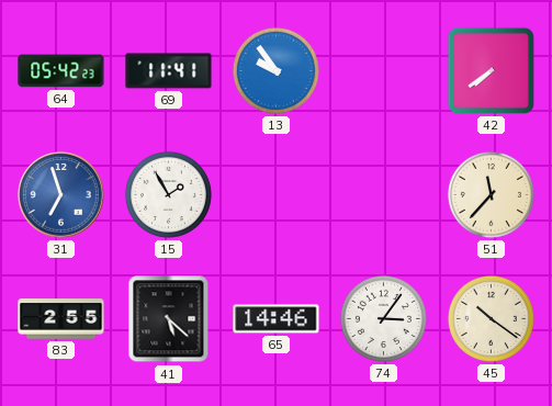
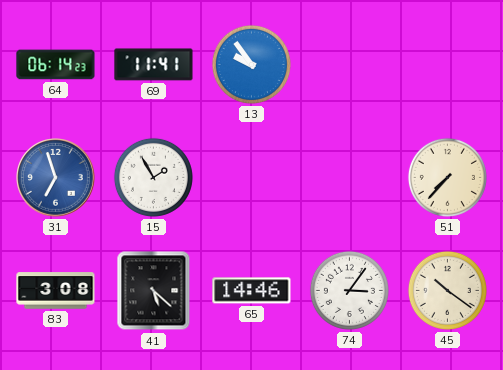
64: 05:42 -> 06:14
42: 7:39 -> none
51: 11:37 -> 7:37
83: 2:55 -> 3:08
